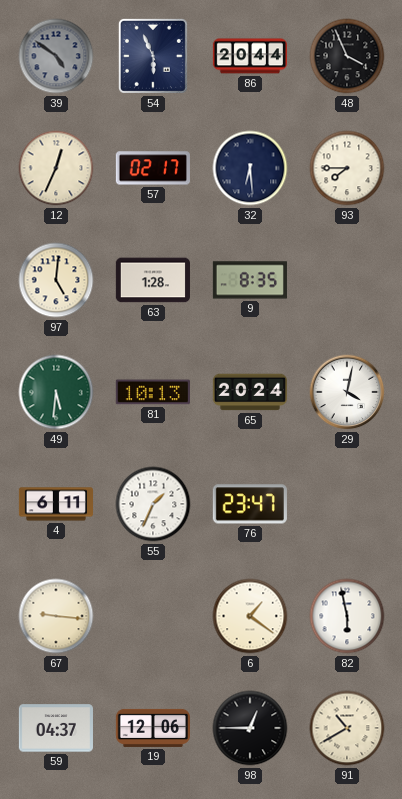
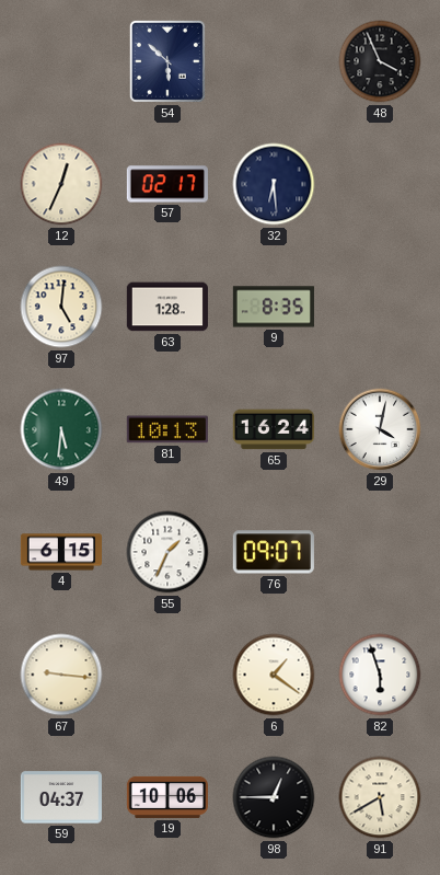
39: 4:51 -> none
54: 5:56 -> 5:52
86: 20:44 -> none
93: 7:45 -> none
65: 20:24 -> 16:24
4: 6:11 -> 6:15
76: 23:47 -> 09:07
82: 5:58 -> 5:57
19: 12:06 -> 10:06
91: 10:40 -> 5:40
